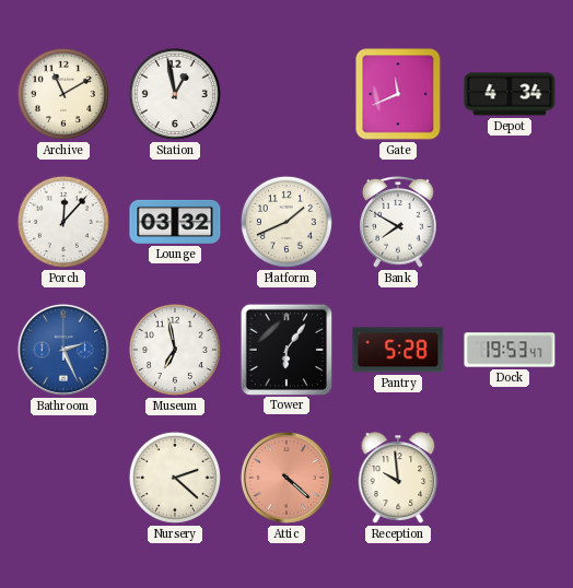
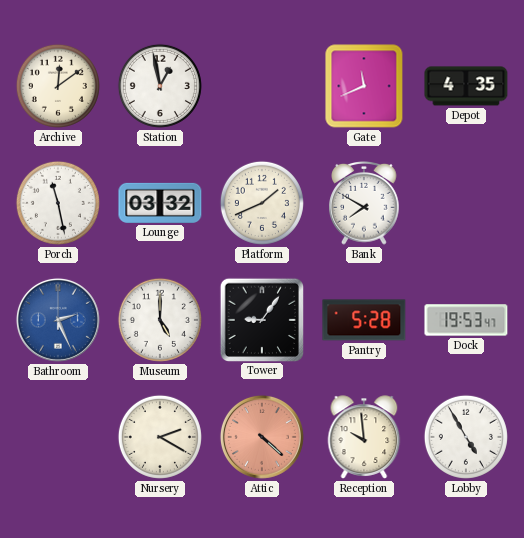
Archive: 11:10 -> 12:09
Depot: 4:34 -> 4:35
Porch: 12:07 -> 11:28
Museum: 6:58 -> 5:00
Tower: 6:06 -> 9:06
Nursery: 2:22 -> 2:20
Lobby: none -> 4:55
